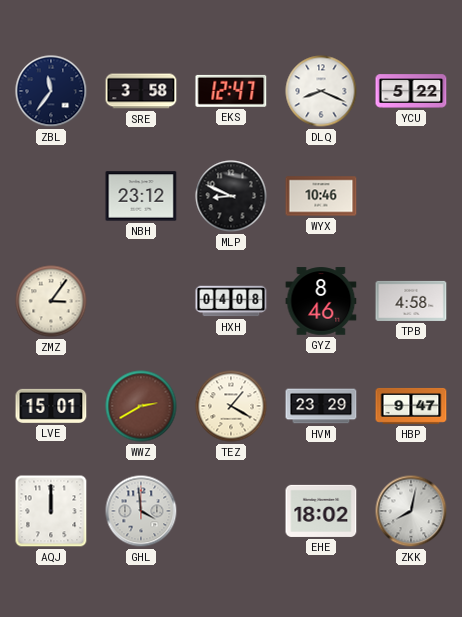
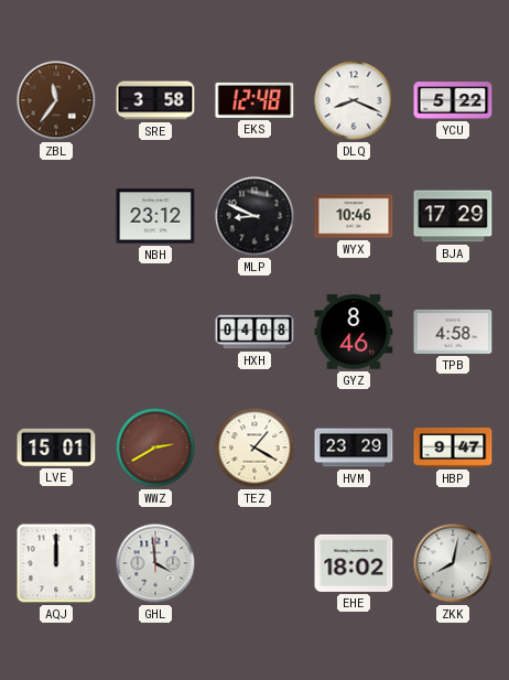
ZBL dial: navy -> brown
EKS: 12:47 -> 12:48
BJA: none -> 17:29
ZMZ: 3:06 -> none
